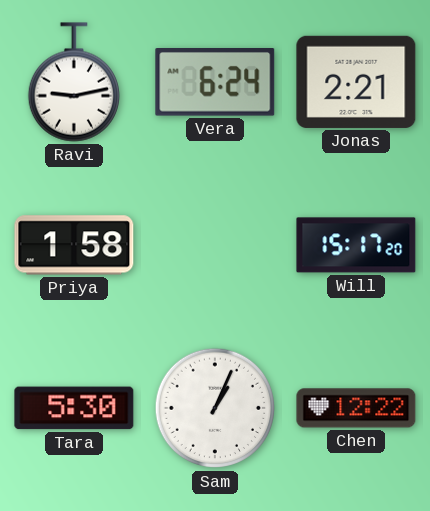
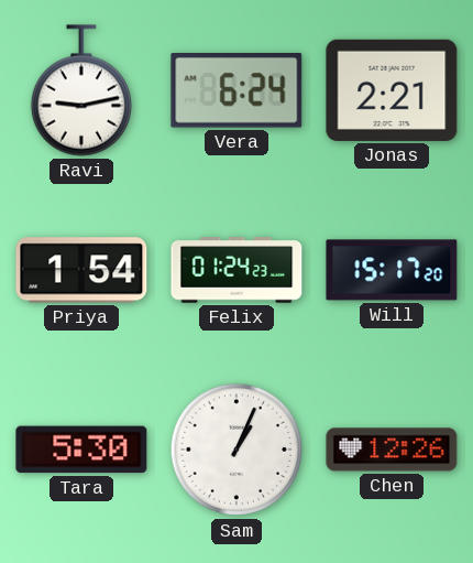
Priya: 1:58 -> 1:54
Felix: none -> 01:24
Chen: 12:22 -> 12:26
